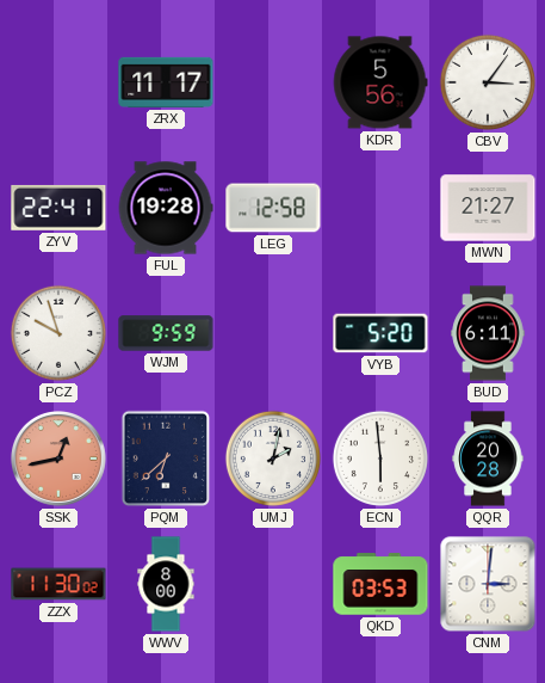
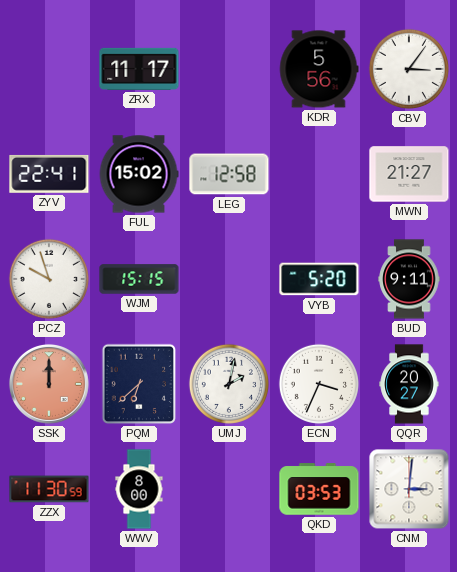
FUL: 19:28 -> 15:02
WJM: 9:59 -> 15:15
BUD: 6:11 -> 9:11
SSK: 12:43 -> 12:00
ECN: 5:59 -> 3:34
QQR: 20:28 -> 20:27
ZZX: 11:30:02 -> 11:30:59
